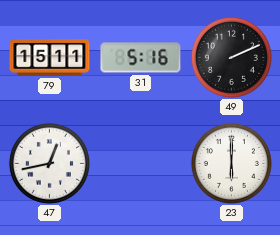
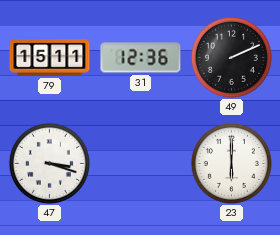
31: 5:16 -> 12:36
47: 12:43 -> 3:18
